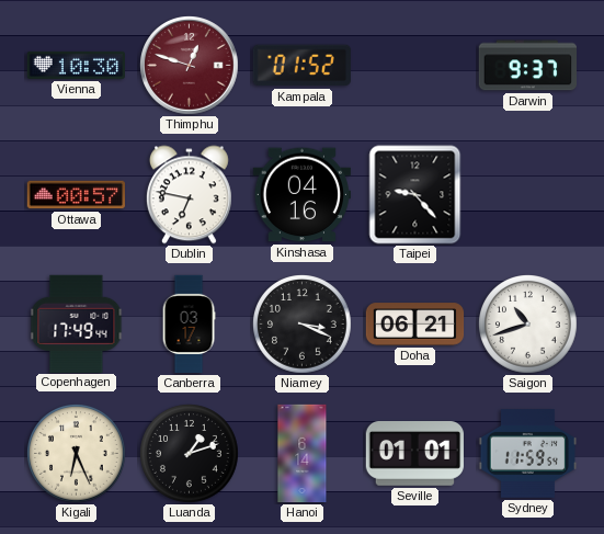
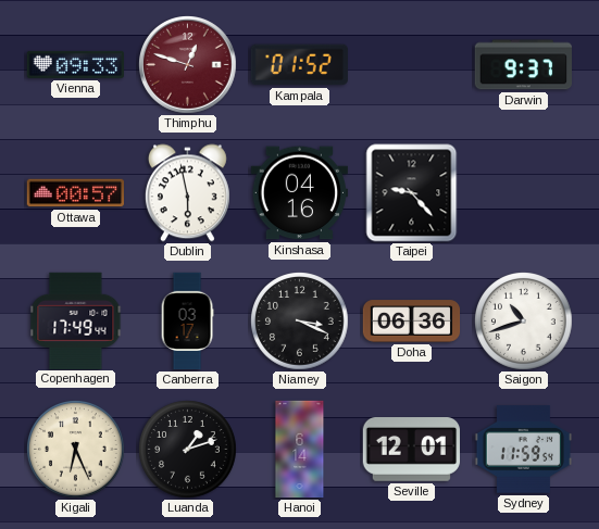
Vienna: 10:30 -> 09:33
Dublin: 6:47 -> 5:58
Doha: 06:21 -> 06:36
Seville: 01:01 -> 12:01
